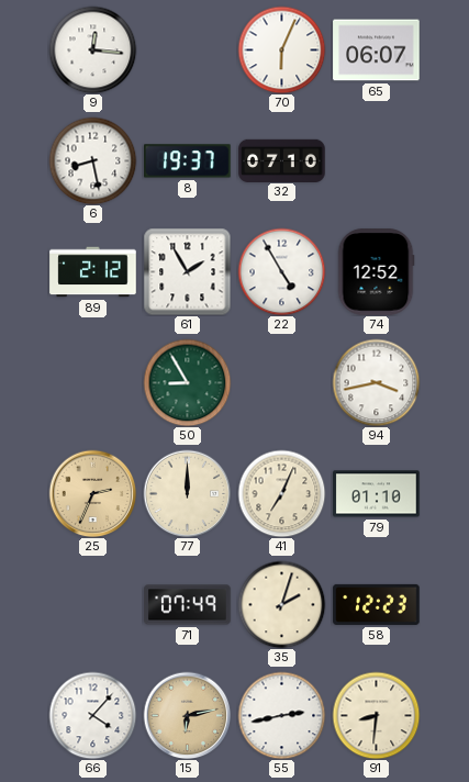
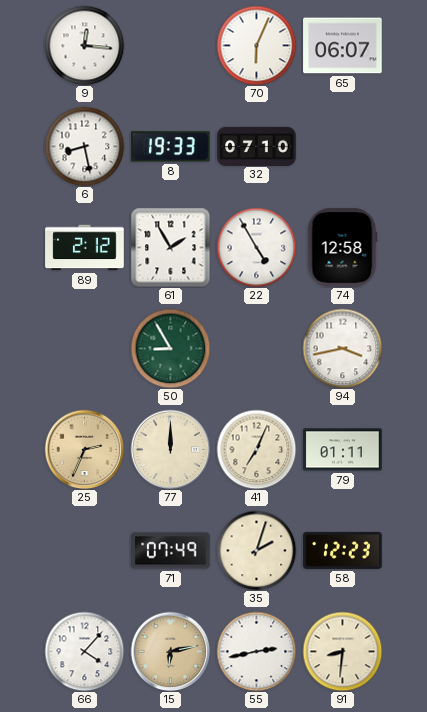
8: 19:37 -> 19:33
74: 12:52 -> 12:58
79: 01:10 -> 01:11
